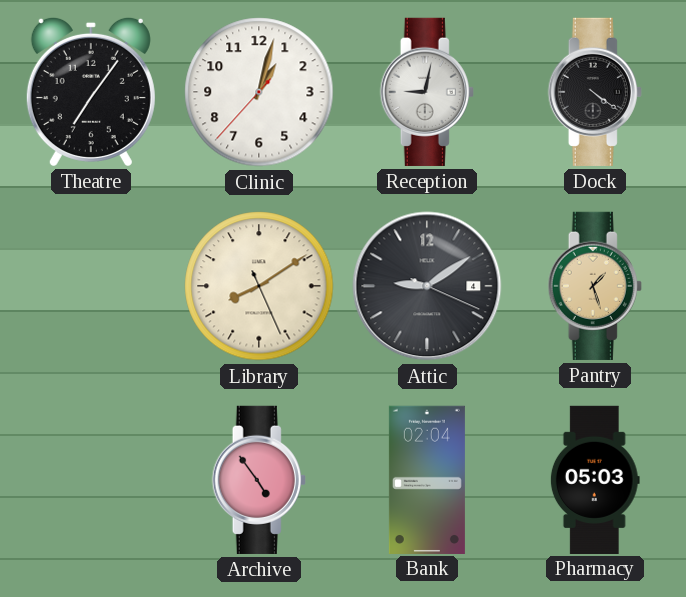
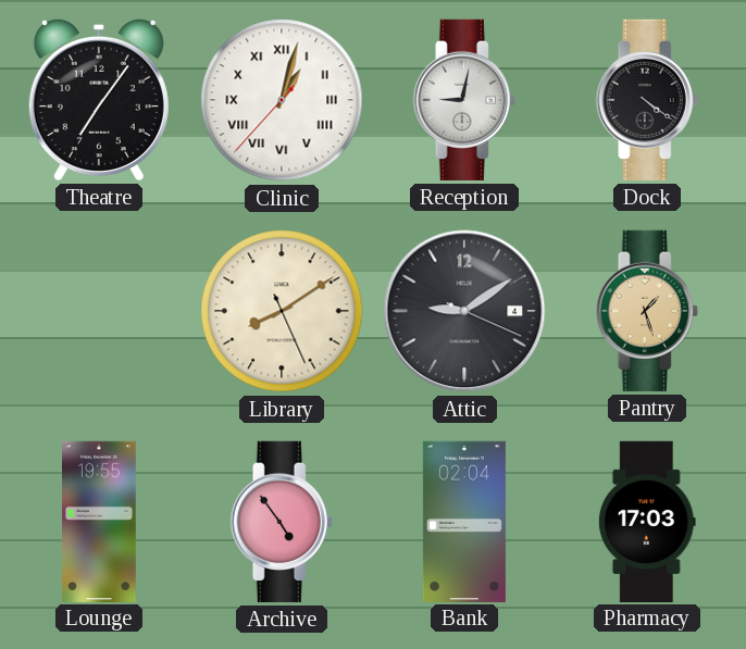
Clinic numerals: Arabic -> Roman
Lounge: none -> 19:55
Pharmacy: 05:03 -> 17:03
